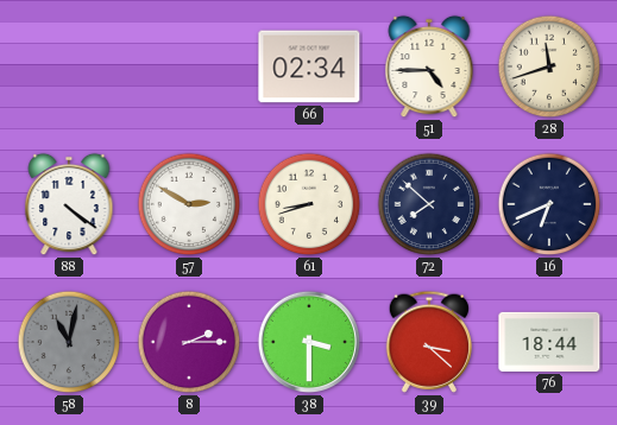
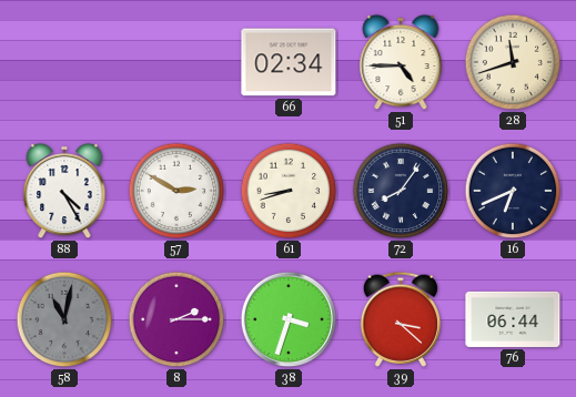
88: 4:21 -> 4:25
72: 7:52 -> 8:06
38: 3:30 -> 3:33
76: 18:44 -> 06:44
